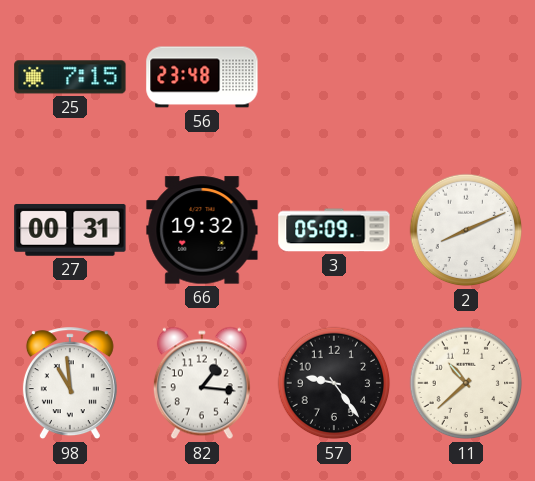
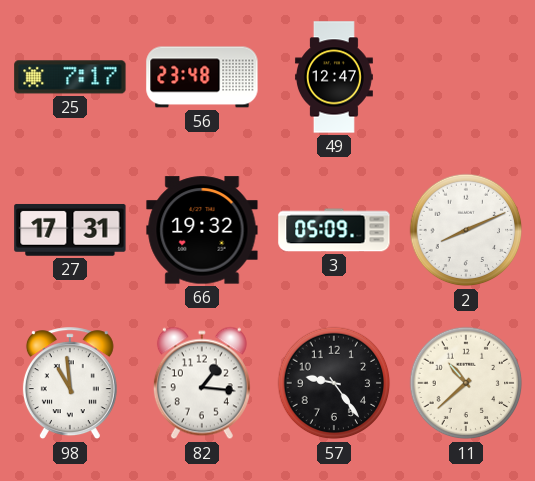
25: 7:15 -> 7:17
49: none -> 12:47
27: 00:31 -> 17:31
